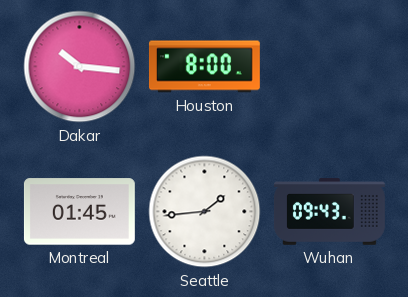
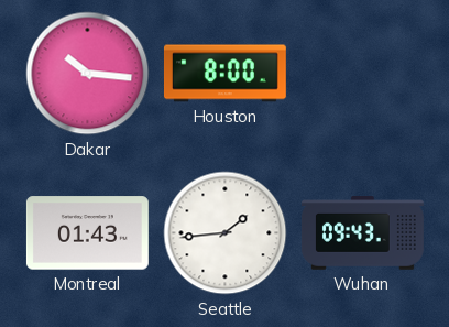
Montreal: 01:45 -> 01:43
